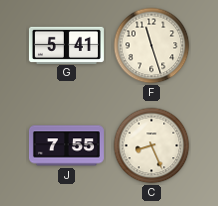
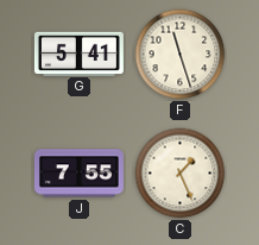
C: 8:26 -> 1:26
